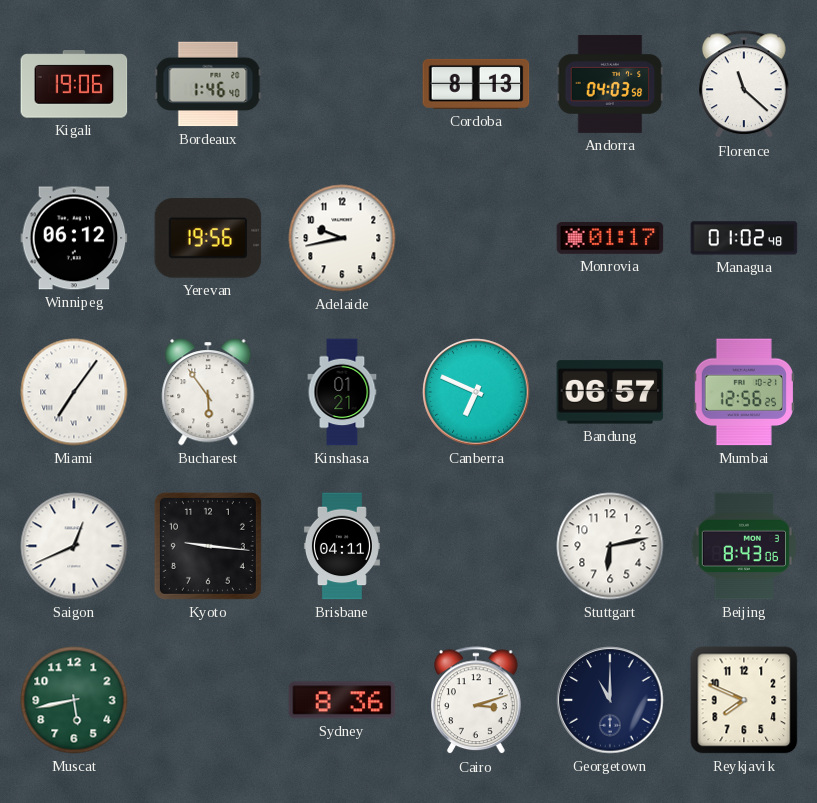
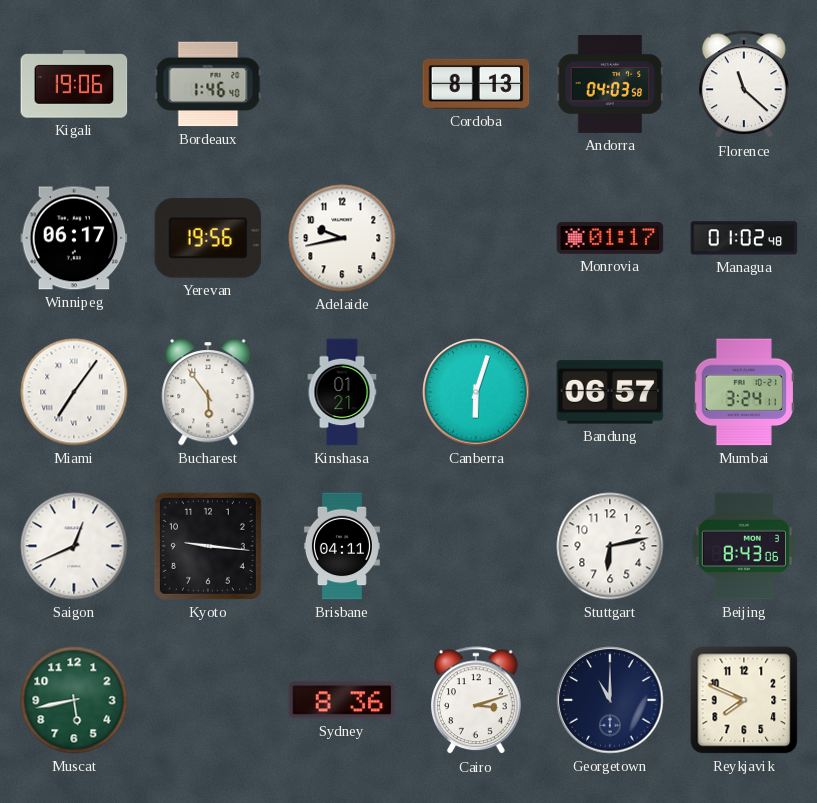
Winnipeg: 06:12 -> 06:17
Canberra: 6:49 -> 6:03
Mumbai: 12:56 -> 3:24
